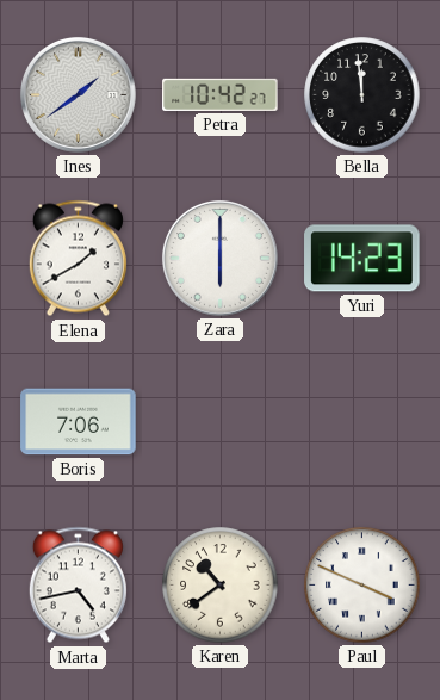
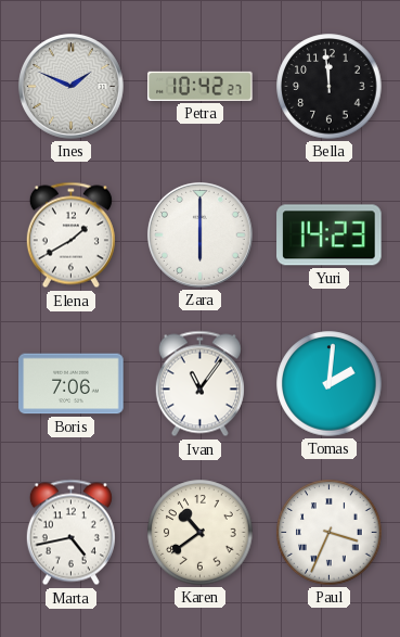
Ines: 1:39 -> 1:49
Ivan: none -> 11:06
Tomas: none -> 2:01
Paul: 3:49 -> 3:34
